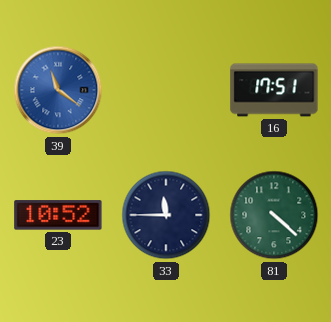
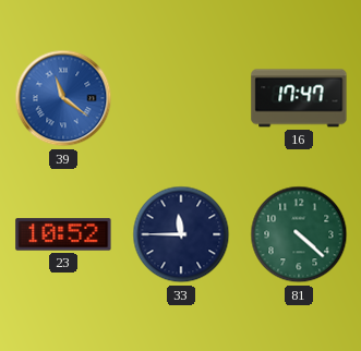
16: 17:51 -> 17:47
